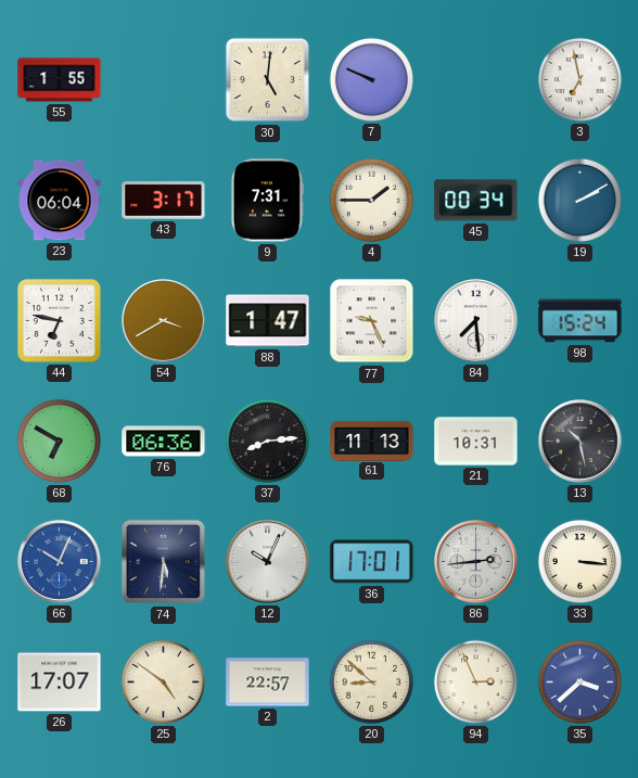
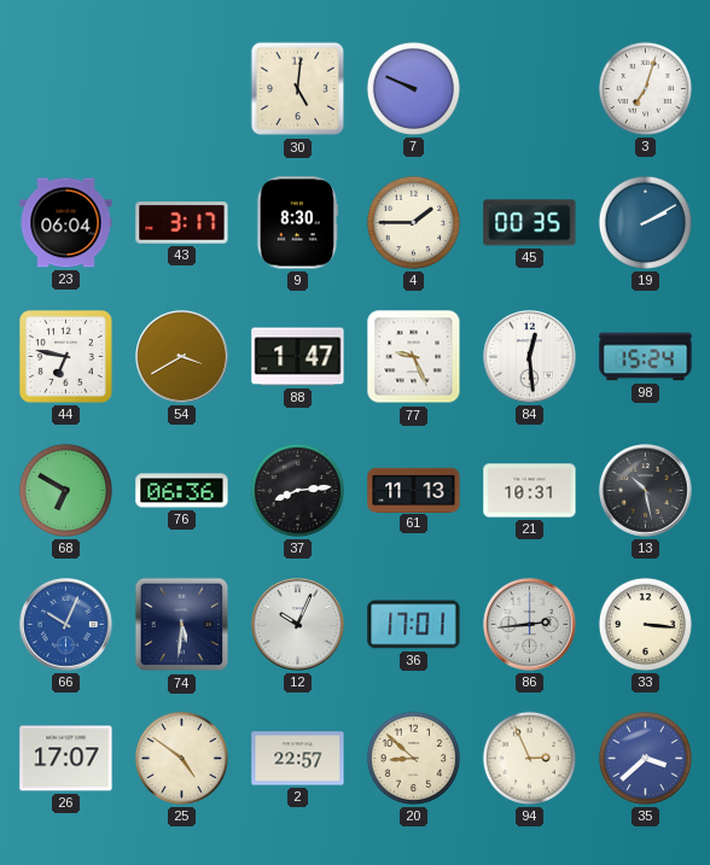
55: 1:55 -> none
3: 6:58 -> 7:03
9: 7:31 -> 8:30
45: 00:34 -> 00:35
84: 7:29 -> 12:29
